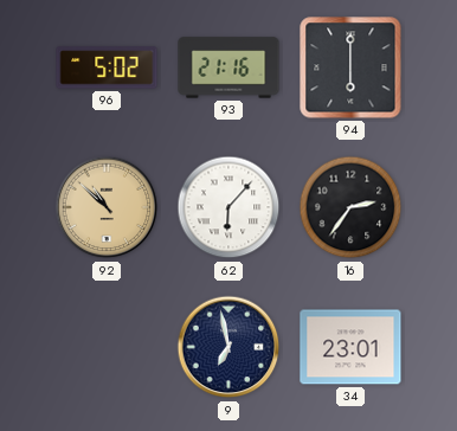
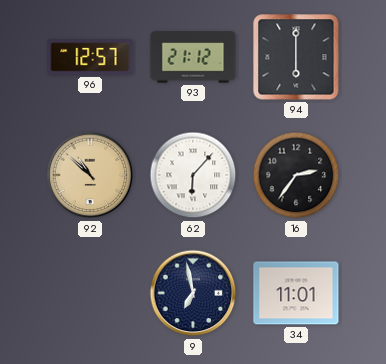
96: 5:02 -> 12:57
93: 21:16 -> 21:12
34: 23:01 -> 11:01
